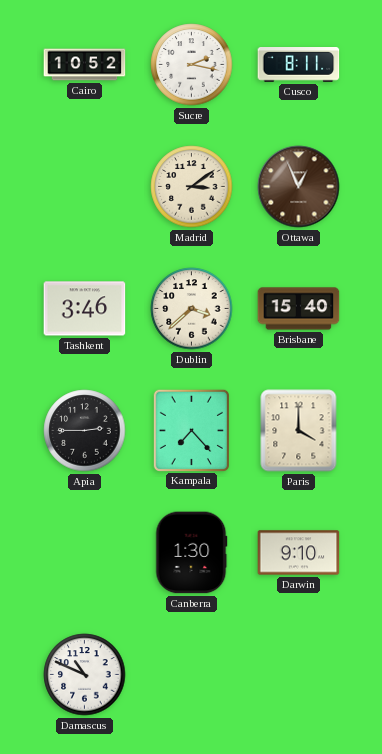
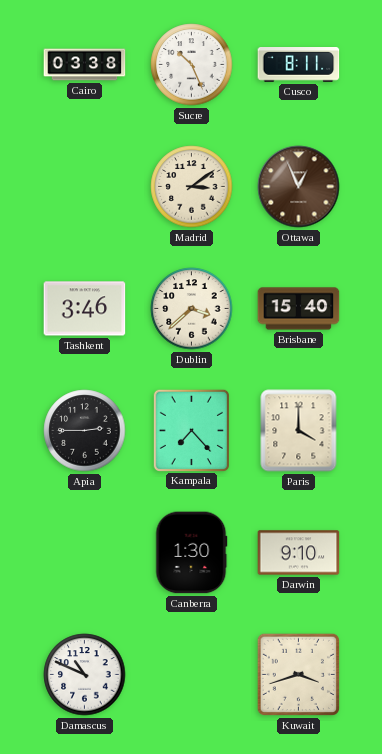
Cairo: 10:52 -> 03:38
Sucre: 2:17 -> 10:26
Kuwait: none -> 3:42
